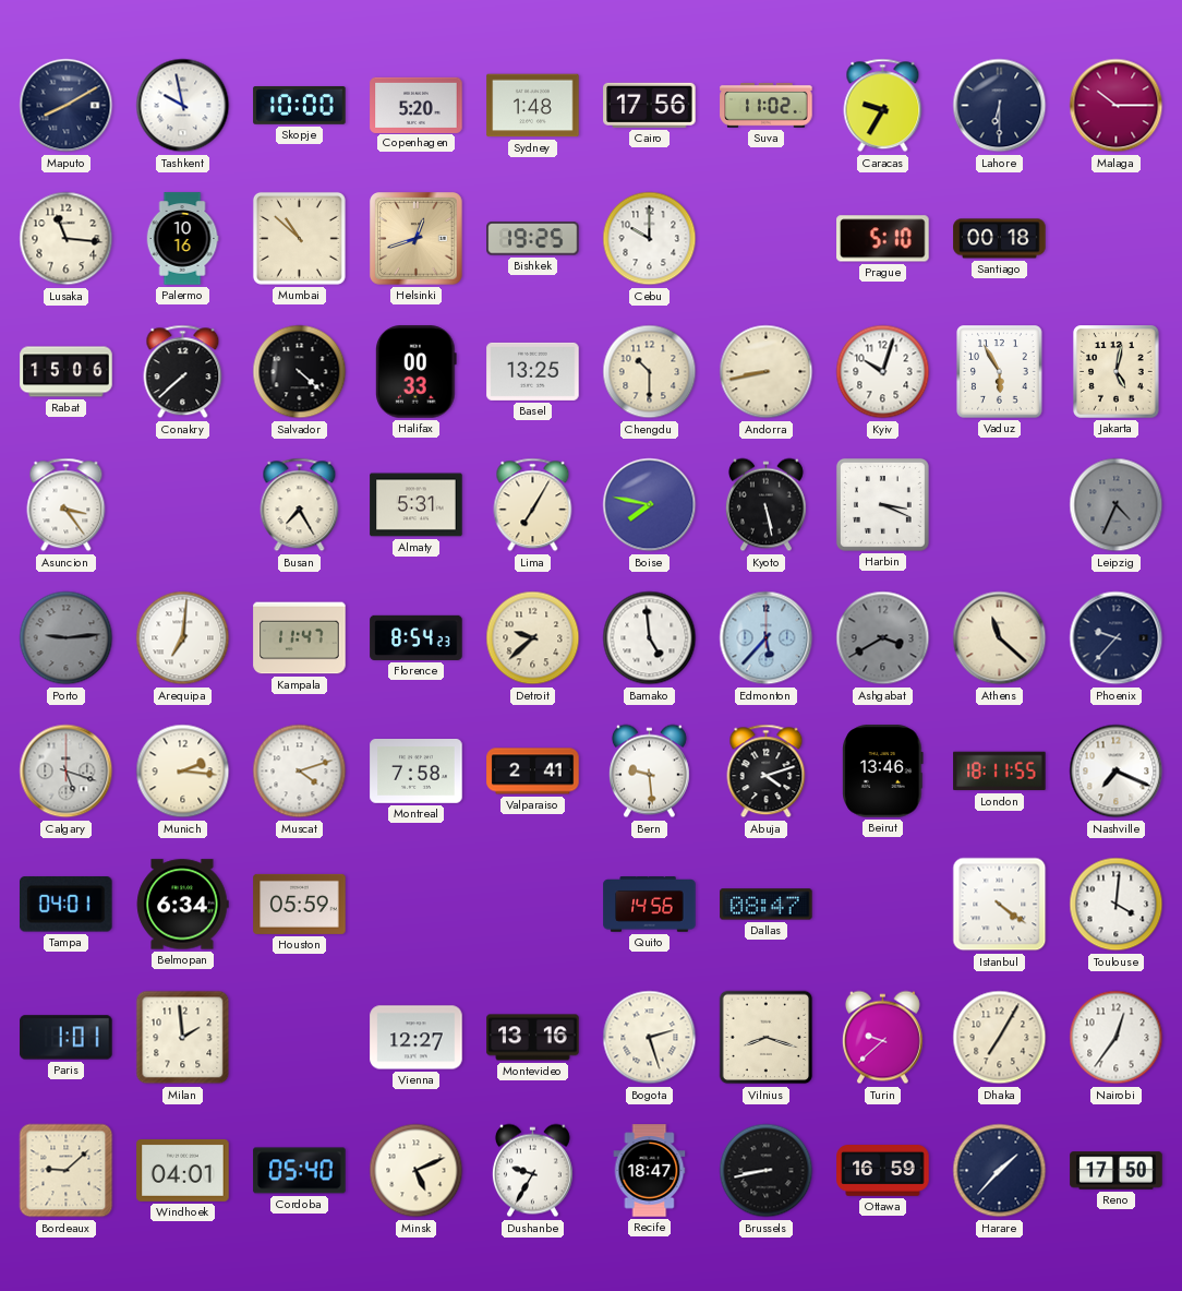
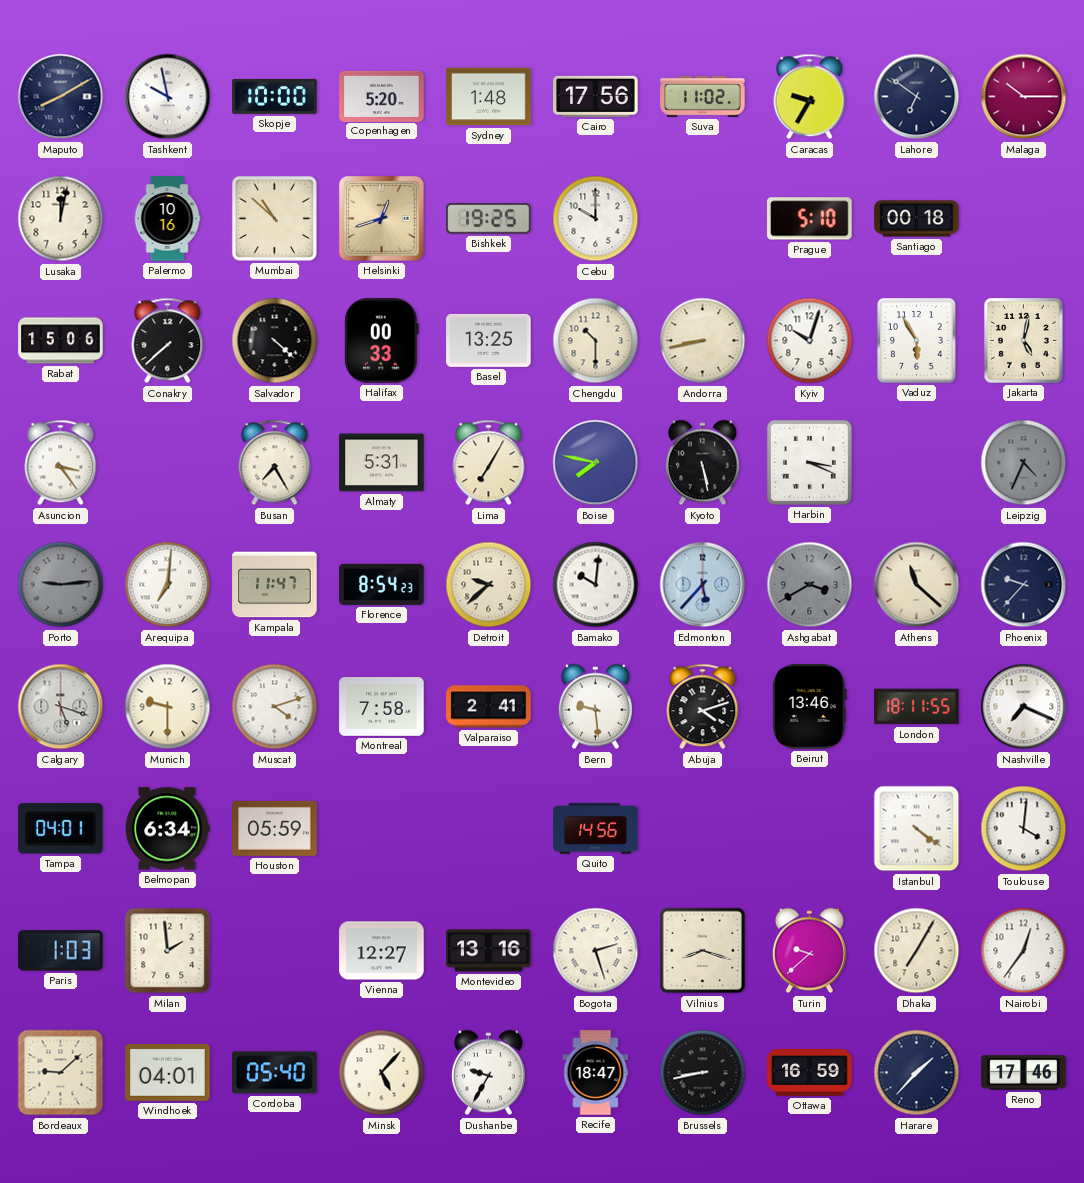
Lahore: 6:30 -> 6:51
Lusaka: 11:16 -> 12:02
Bamako: 4:59 -> 10:01
Munich: 2:16 -> 9:30
Dallas: 08:47 -> none
Paris: 1:01 -> 1:03
Minsk: 5:11 -> 5:07
Reno: 17:50 -> 17:46
